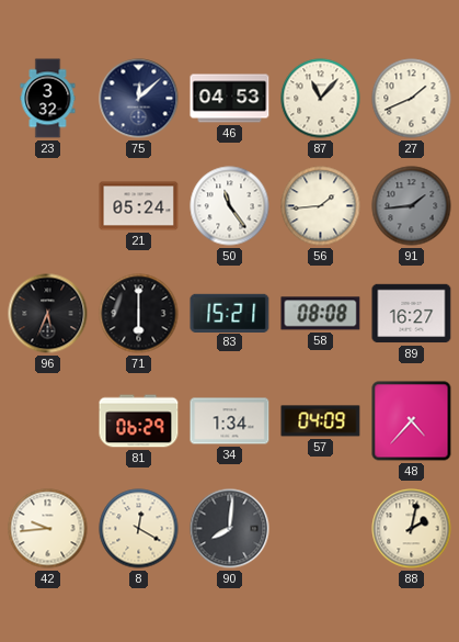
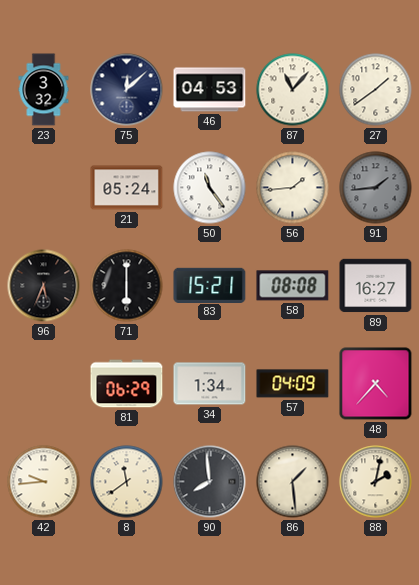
27: 1:41 -> 1:39
8: 12:20 -> 11:39
90: 8:01 -> 7:59
86: none -> 1:29
